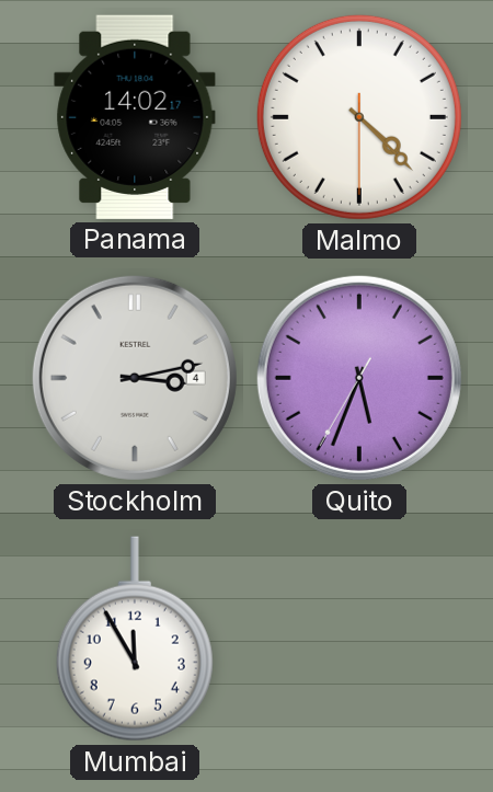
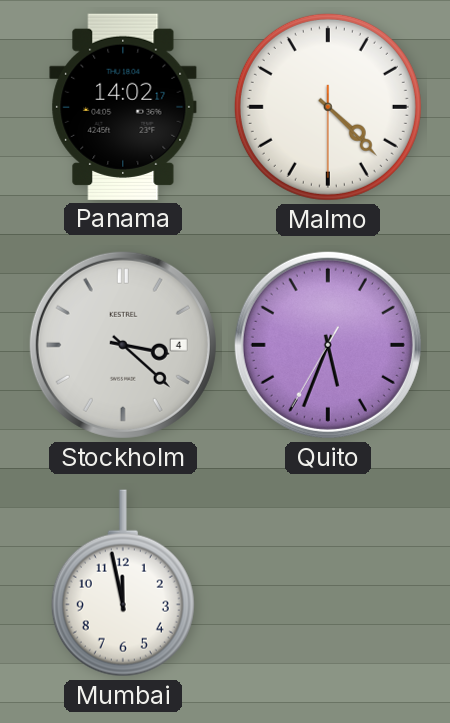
Stockholm: 3:13 -> 3:22
Mumbai: 11:55 -> 11:58
